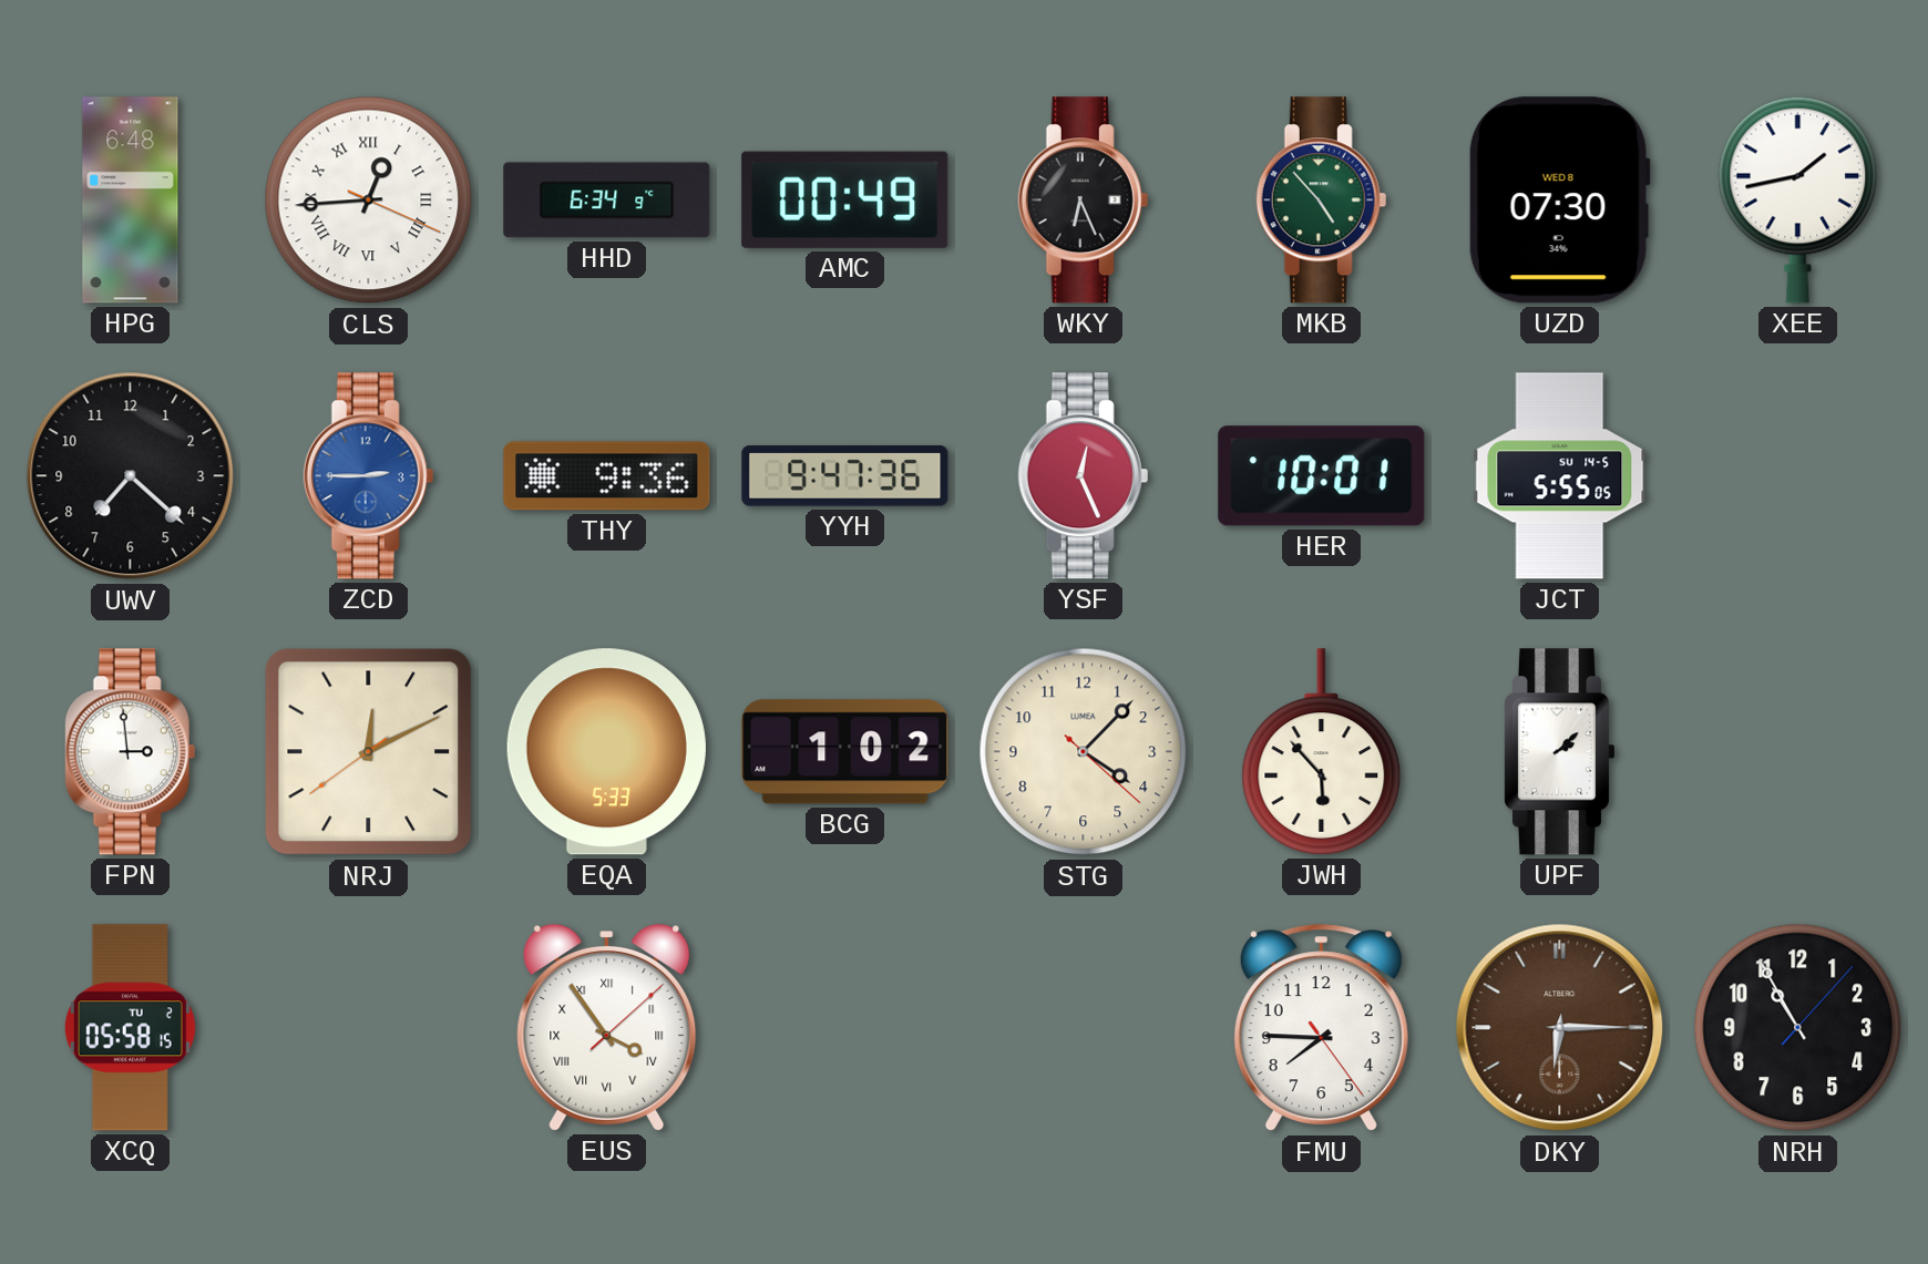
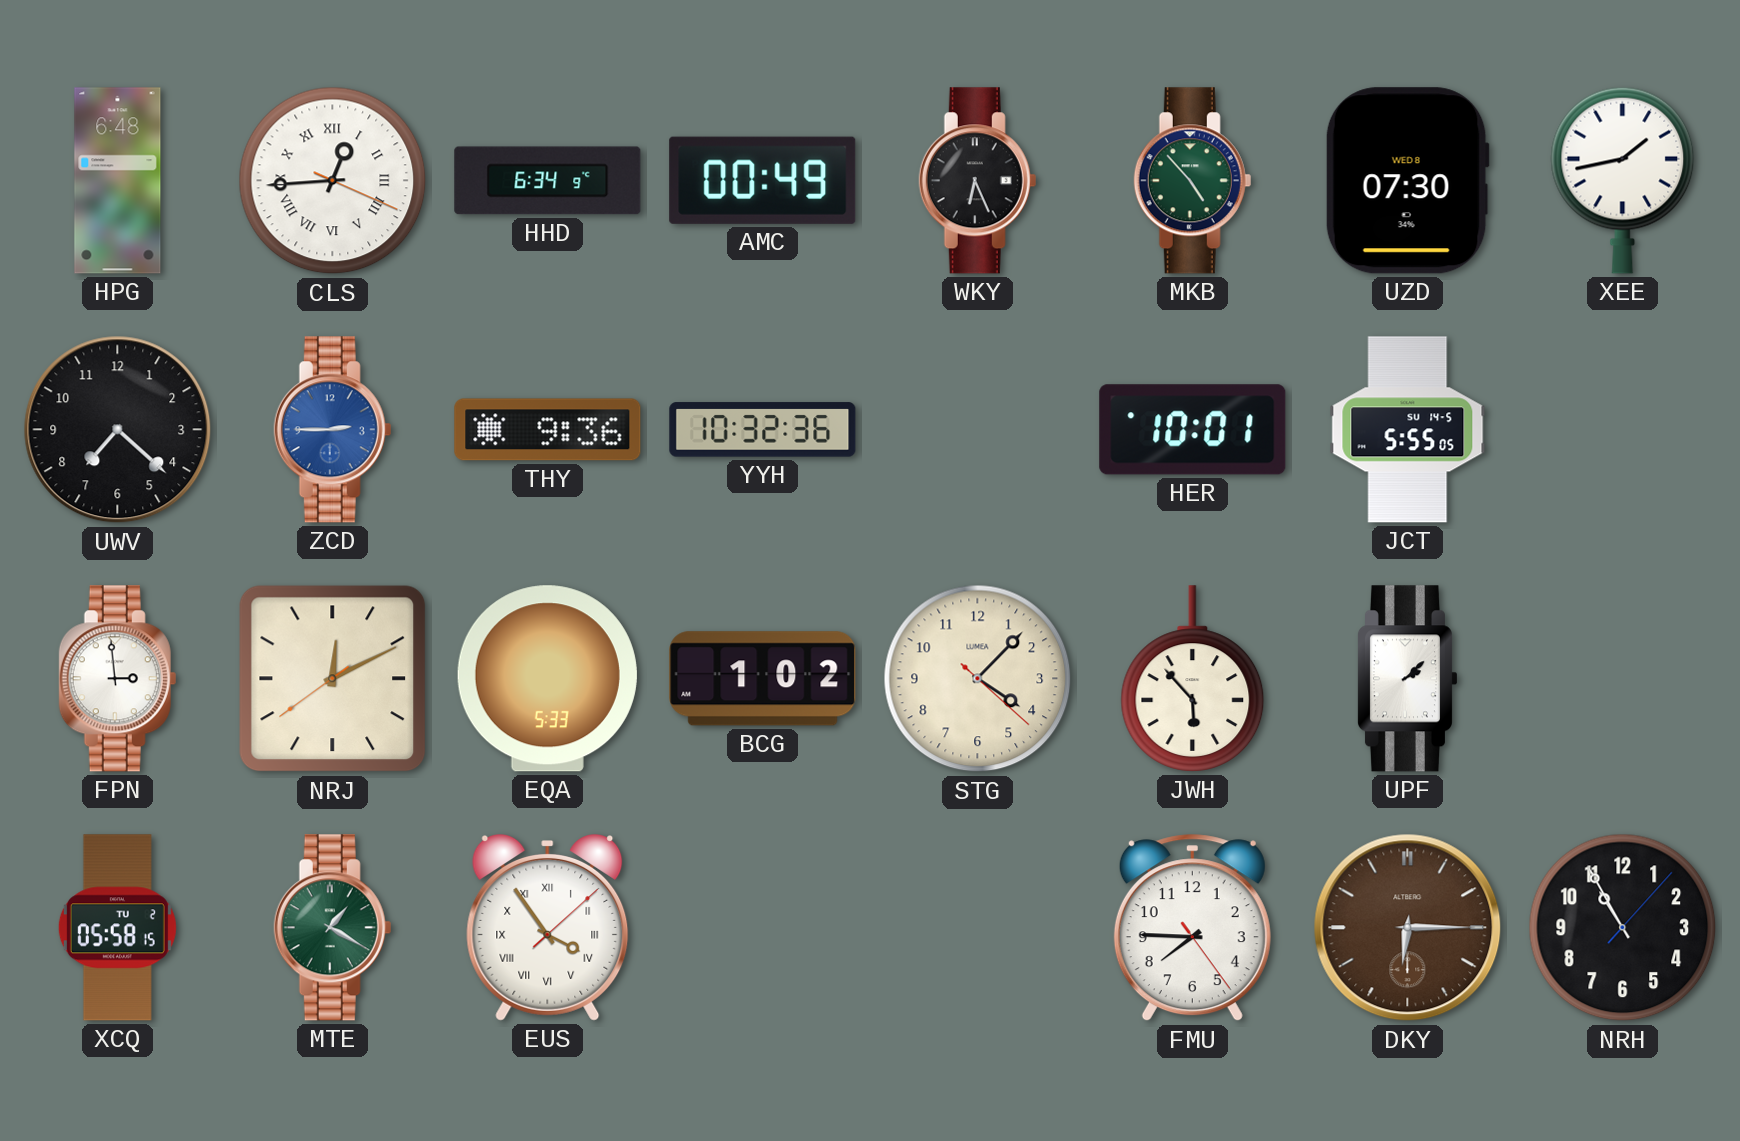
YYH: 9:47 -> 10:32
YSF: 12:26 -> none
MTE: none -> 1:20
